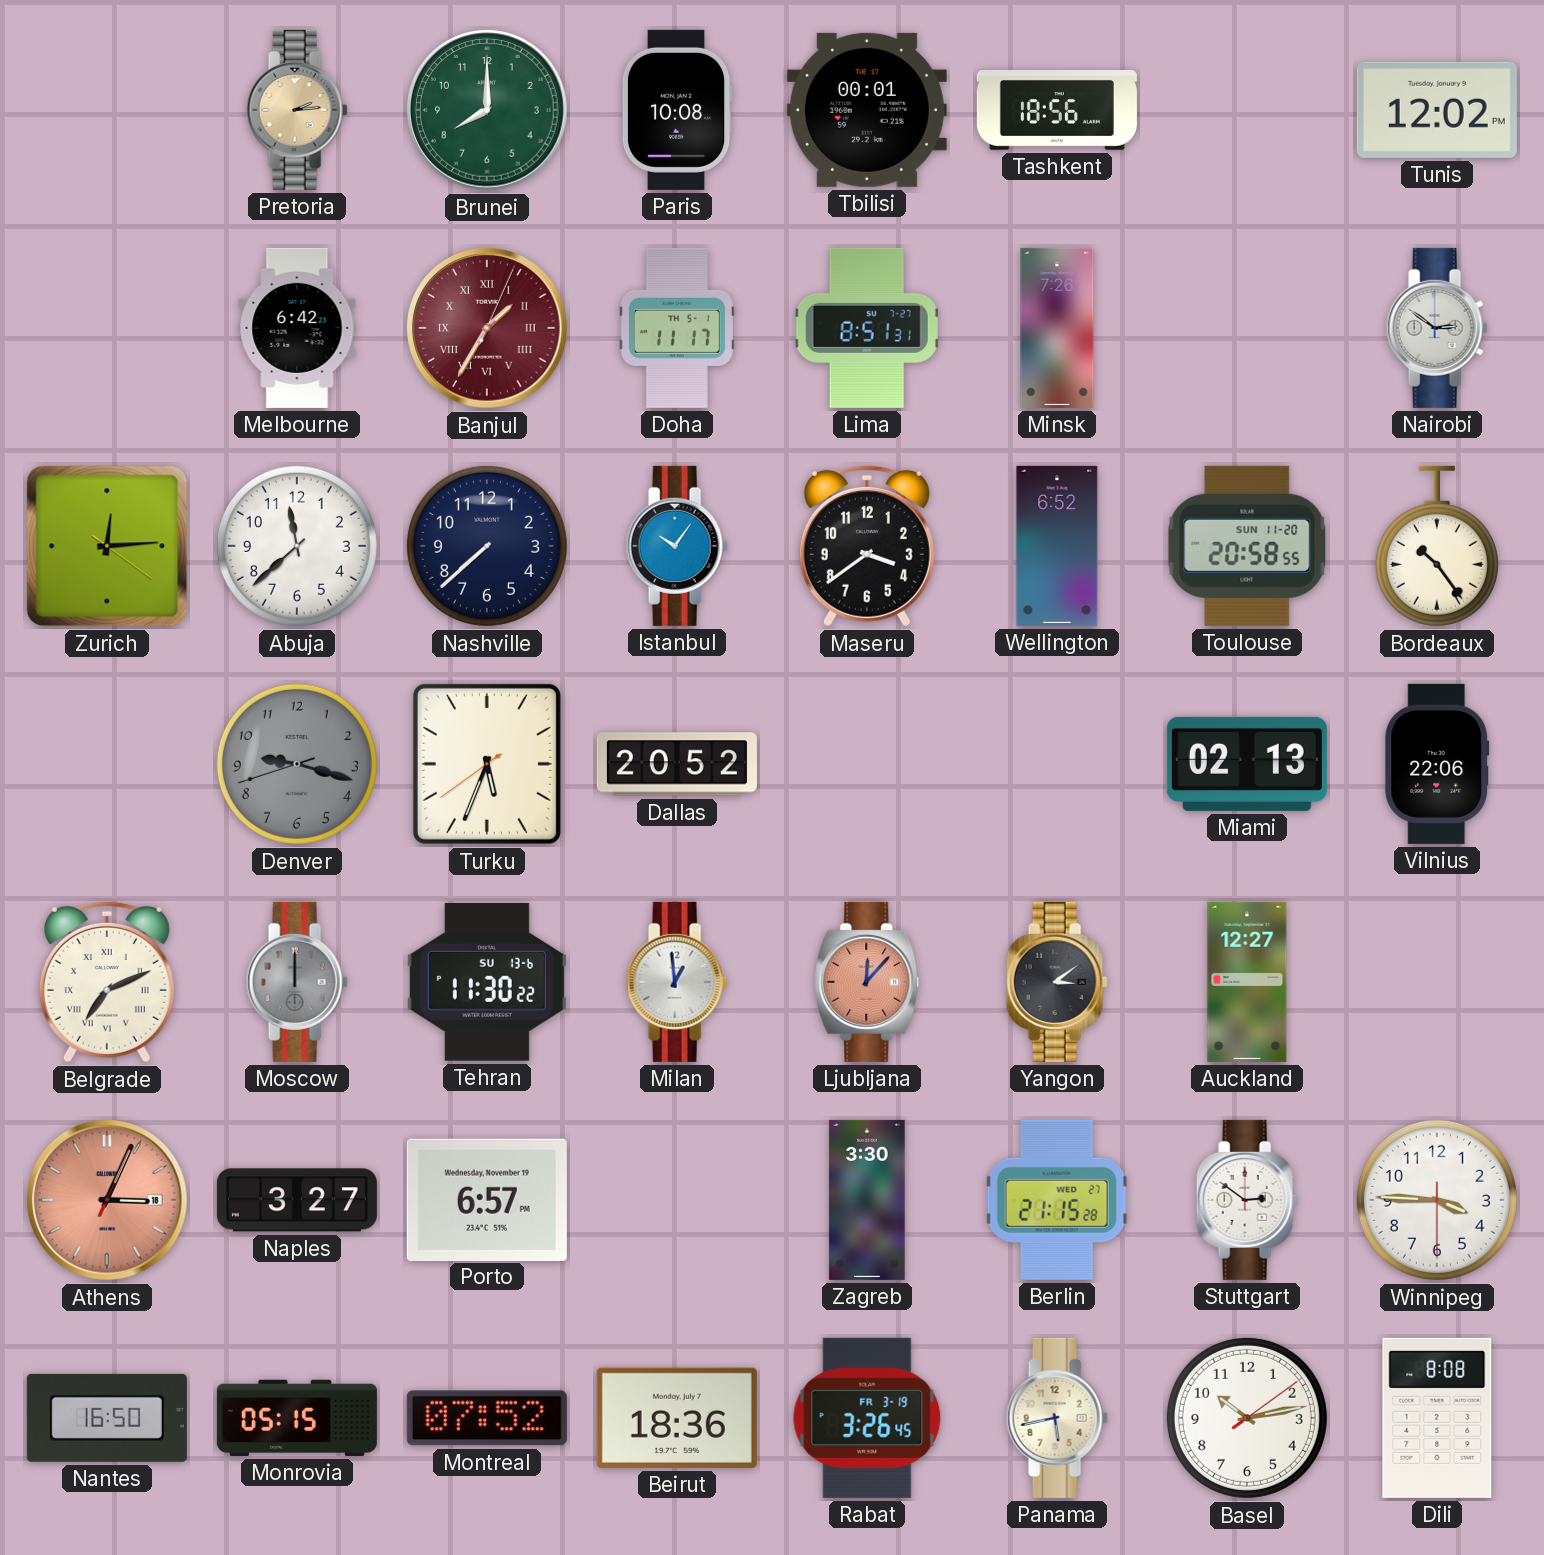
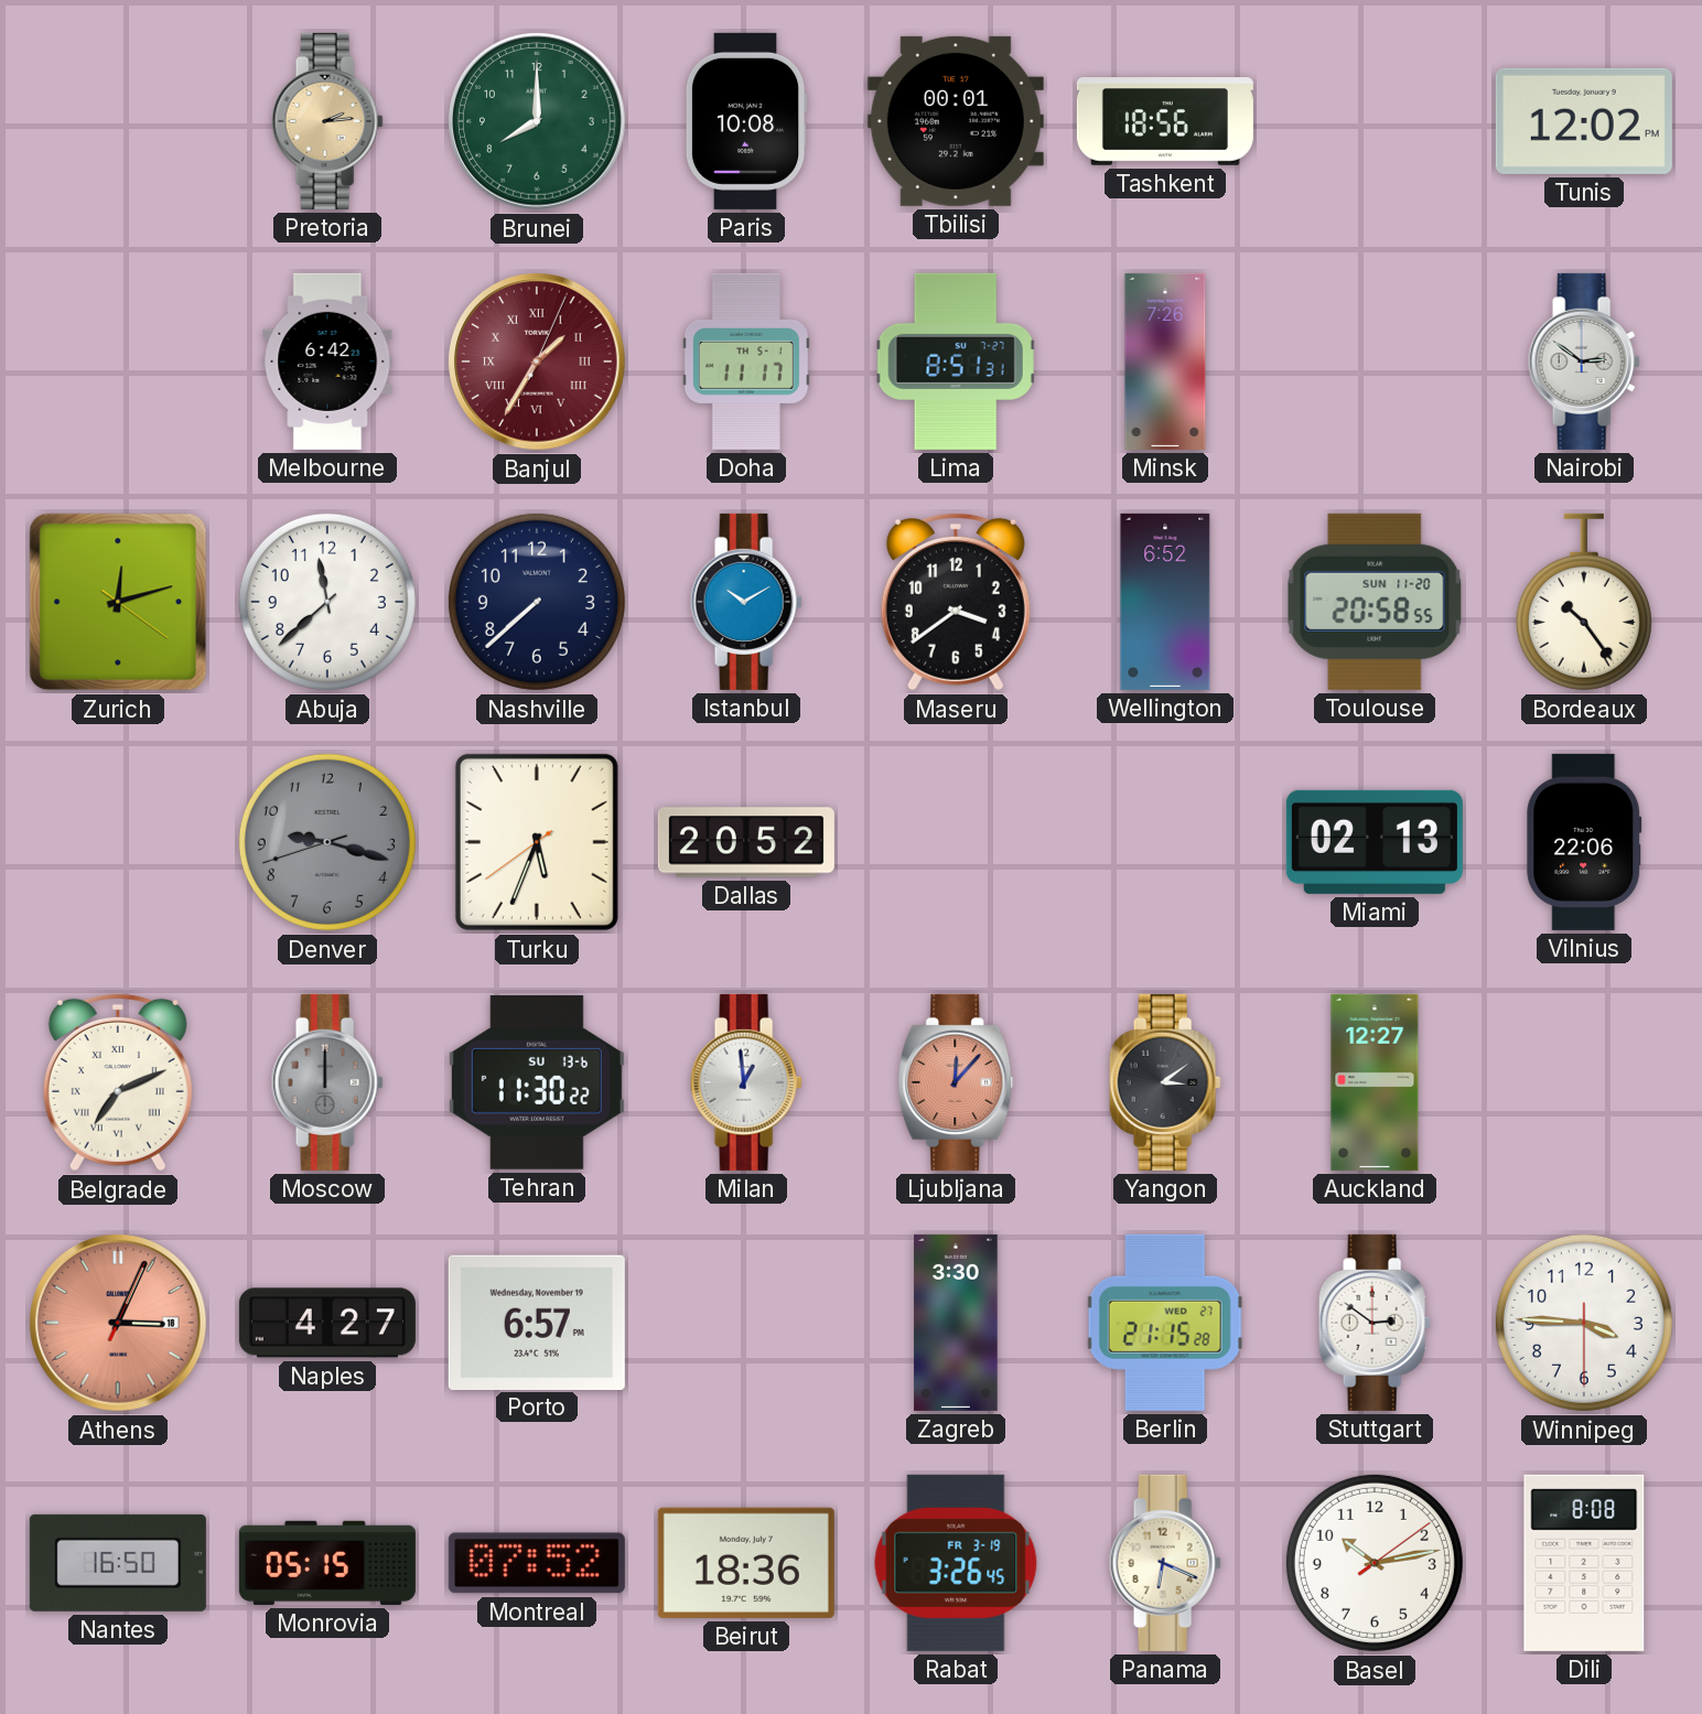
Zurich: 12:14 -> 12:12
Istanbul: 10:06 -> 10:10
Naples: 3:27 -> 4:27
Panama: 5:43 -> 6:19
